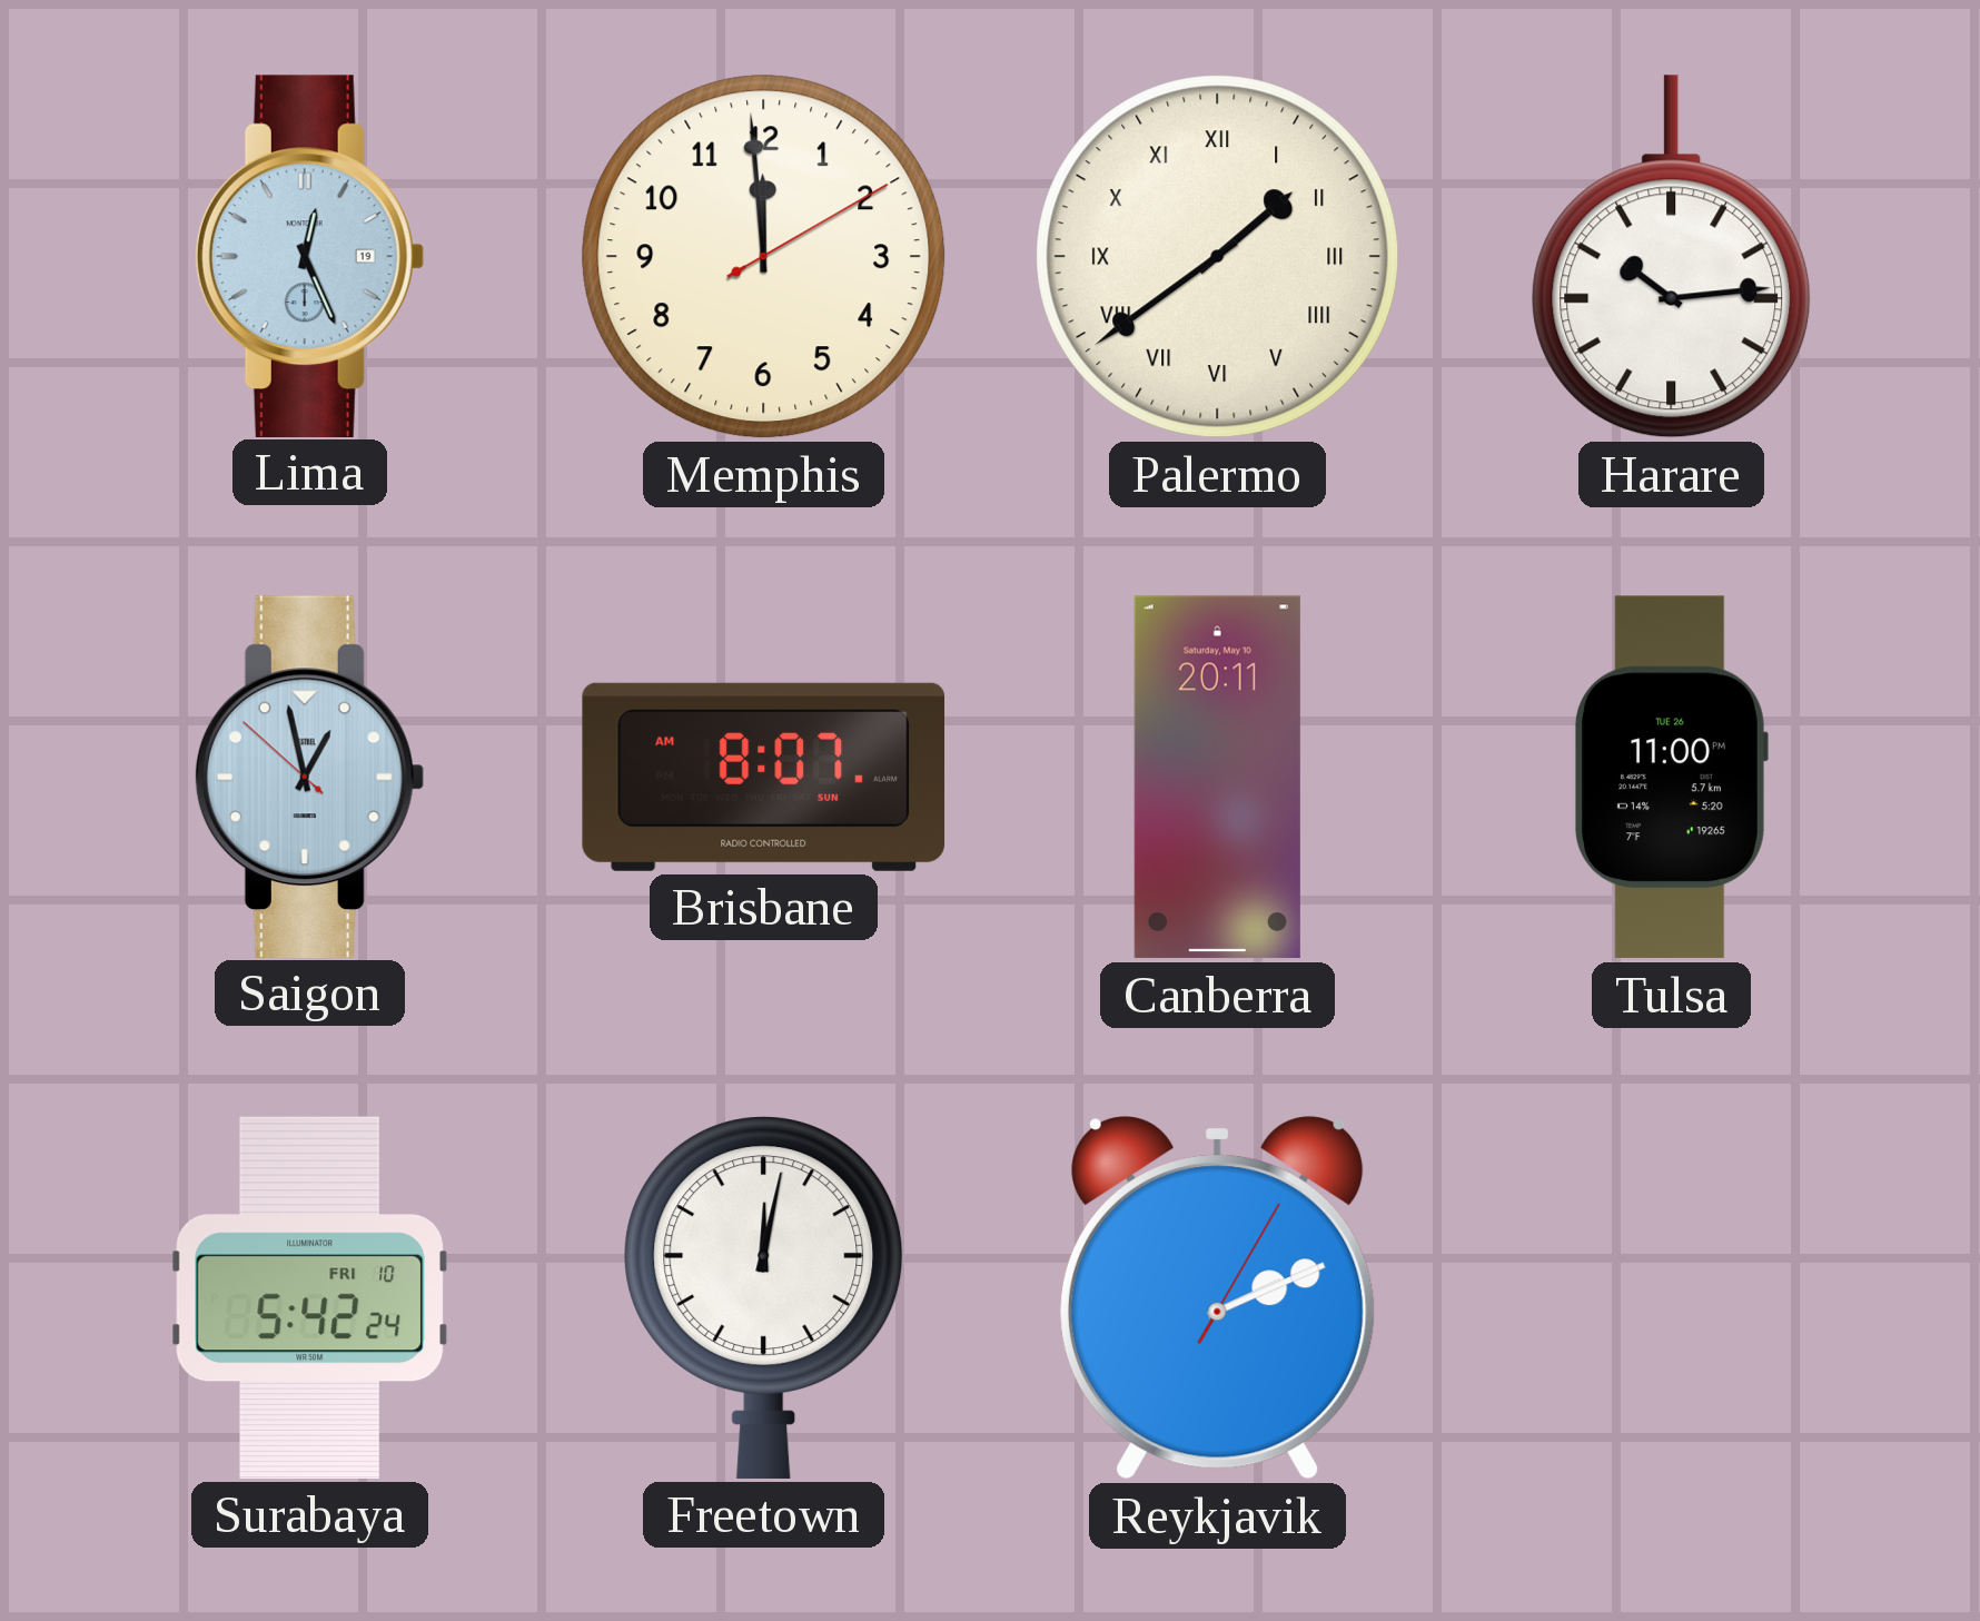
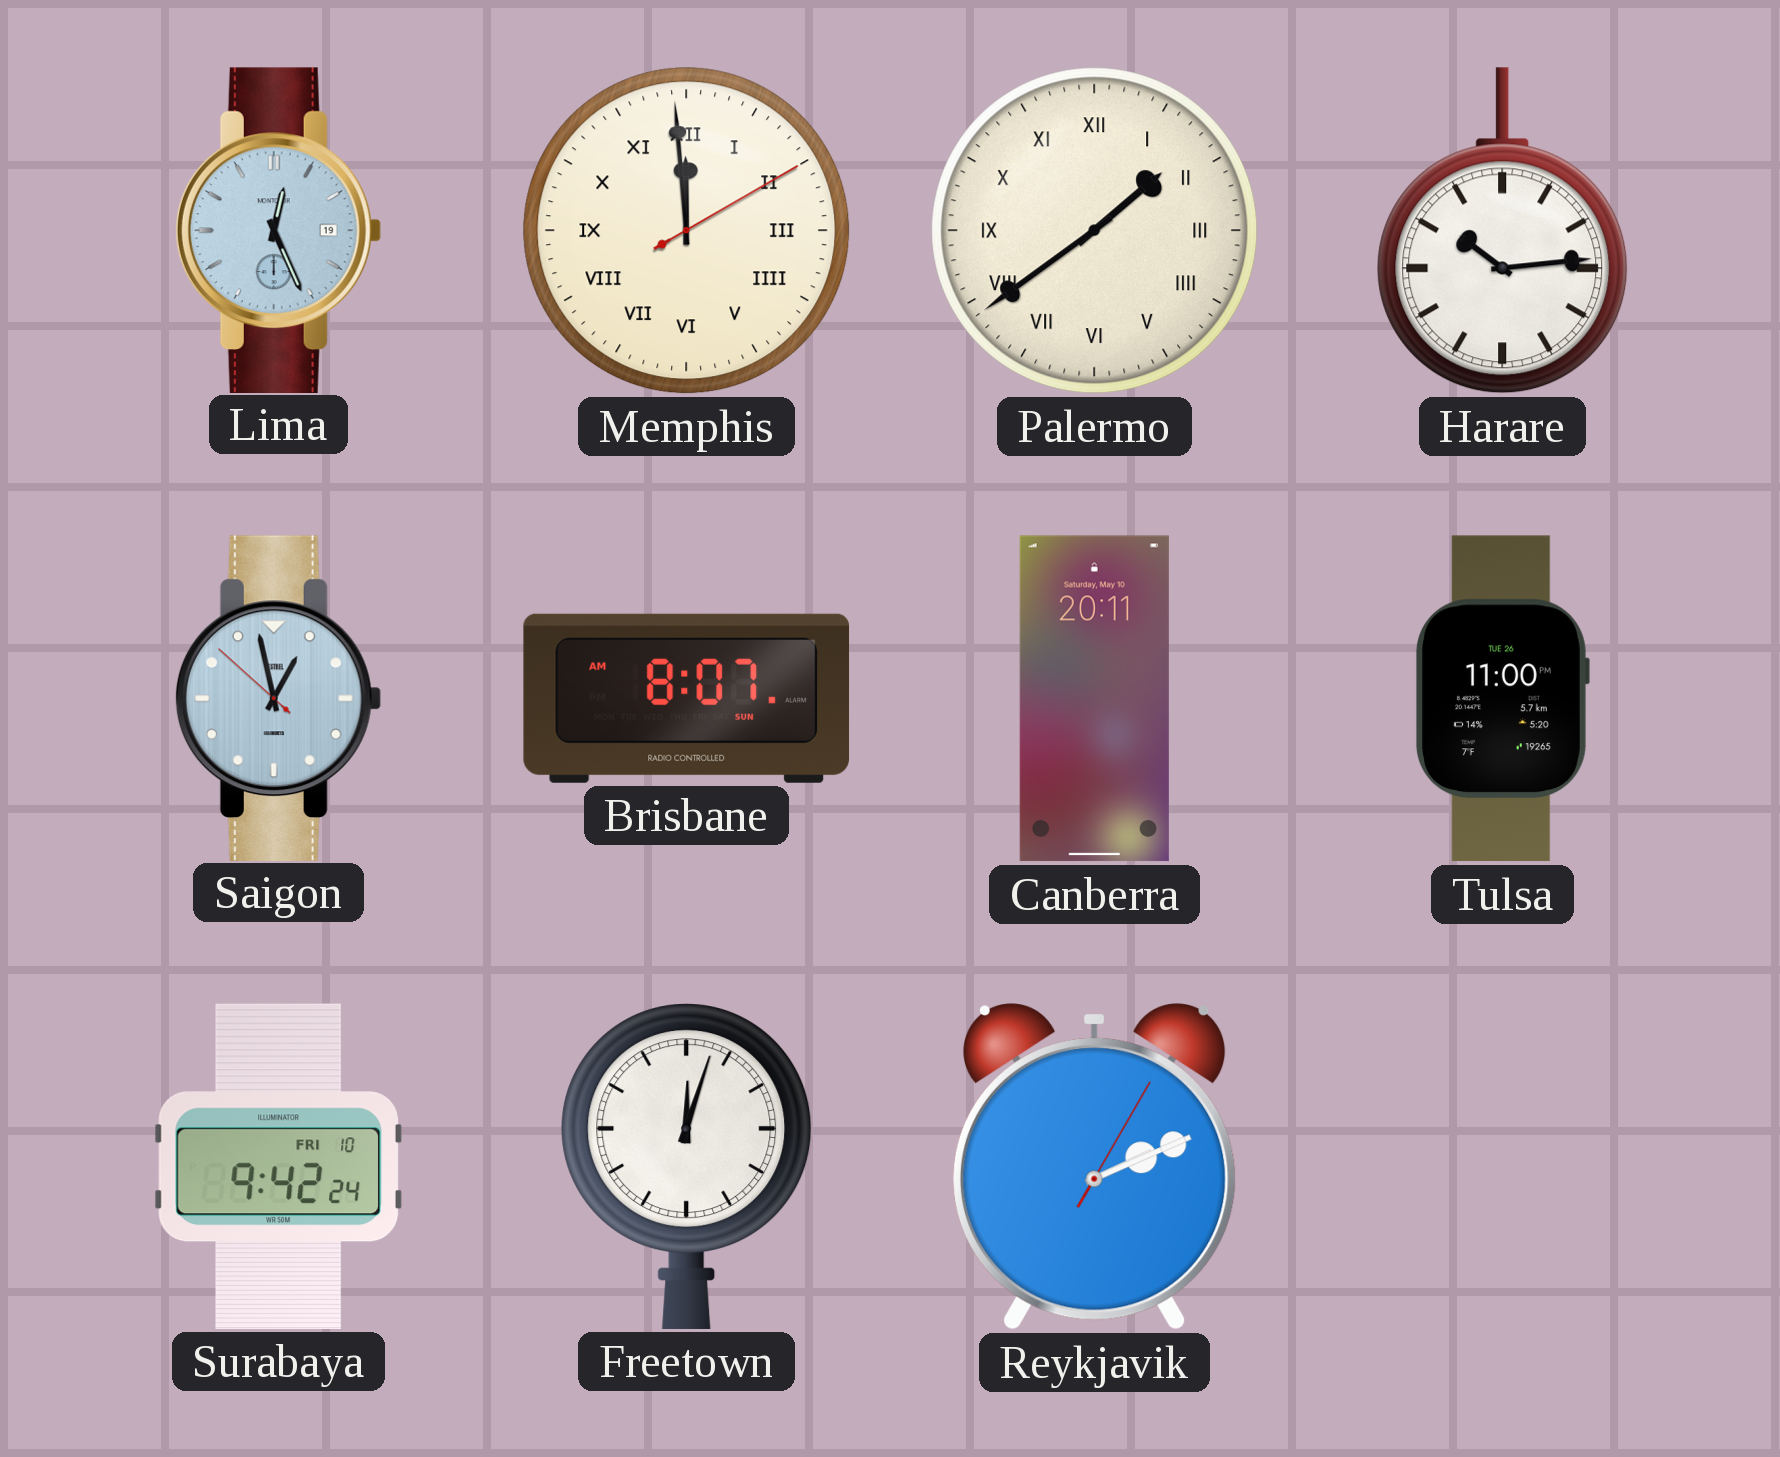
Memphis numerals: Arabic -> Roman
Surabaya: 5:42 -> 9:42
Freetown: 12:02 -> 12:03
